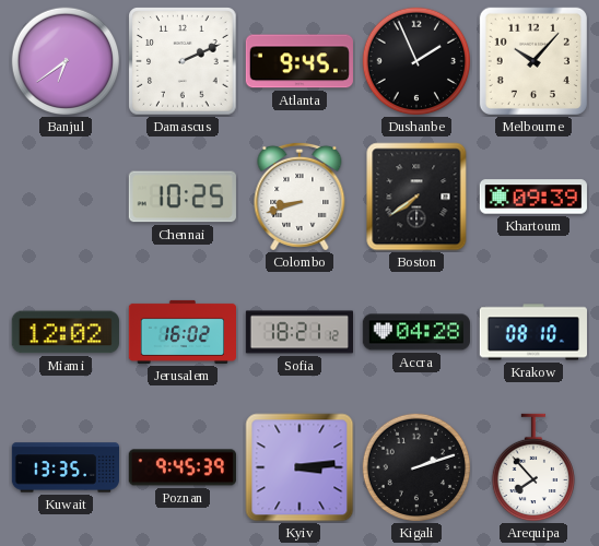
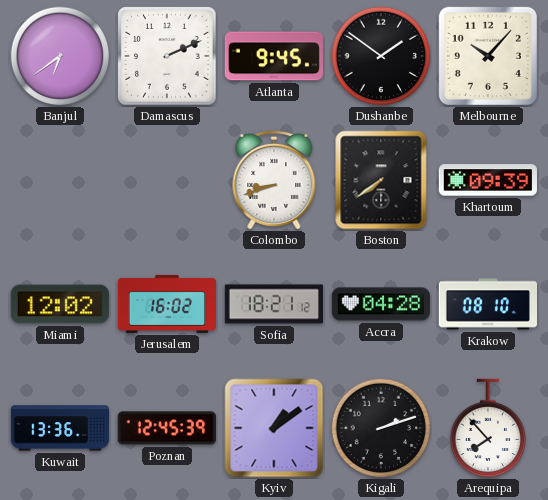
Dushanbe: 1:56 -> 1:51
Chennai: 10:25 -> none
Kuwait: 13:35 -> 13:36
Poznan: 9:45 -> 12:45
Kyiv: 3:14 -> 1:09
